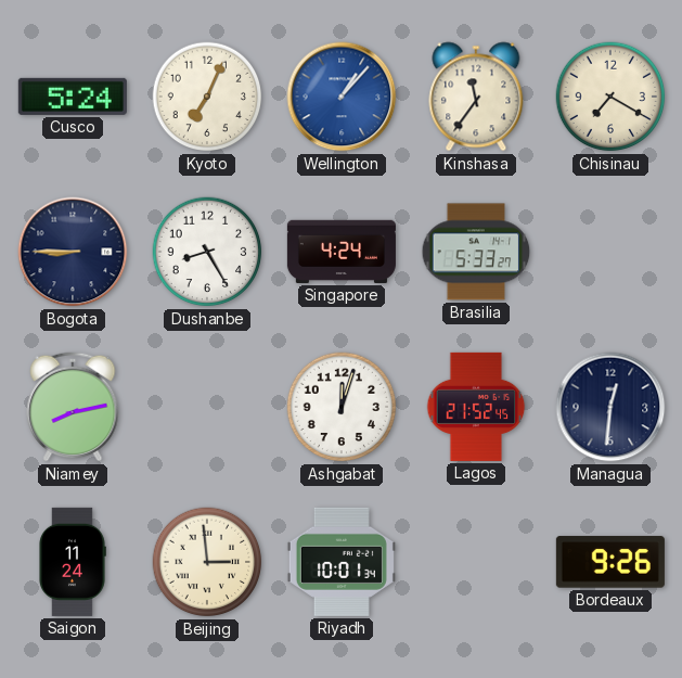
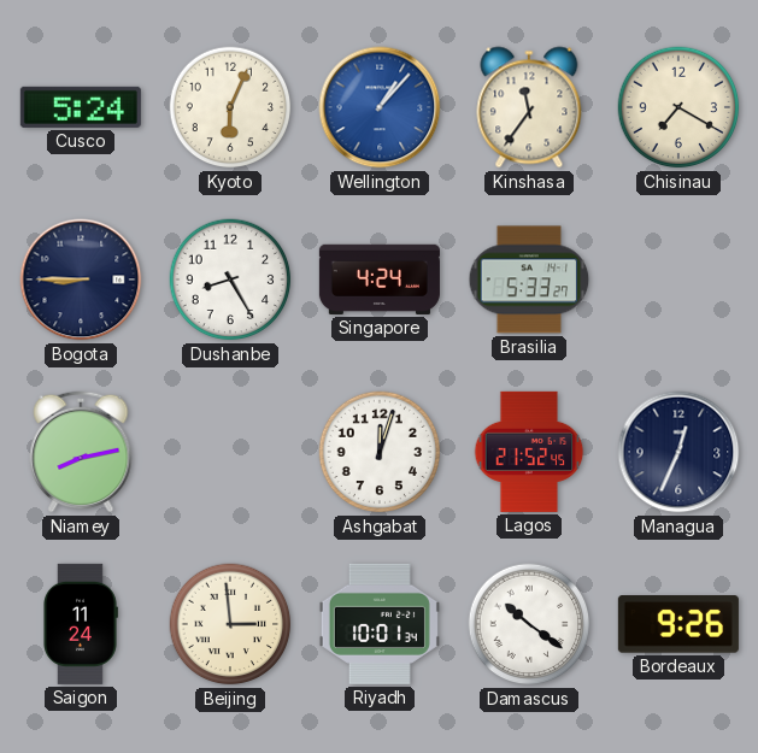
Kyoto: 7:04 -> 6:04
Managua: 12:31 -> 12:34
Damascus: none -> 10:21
